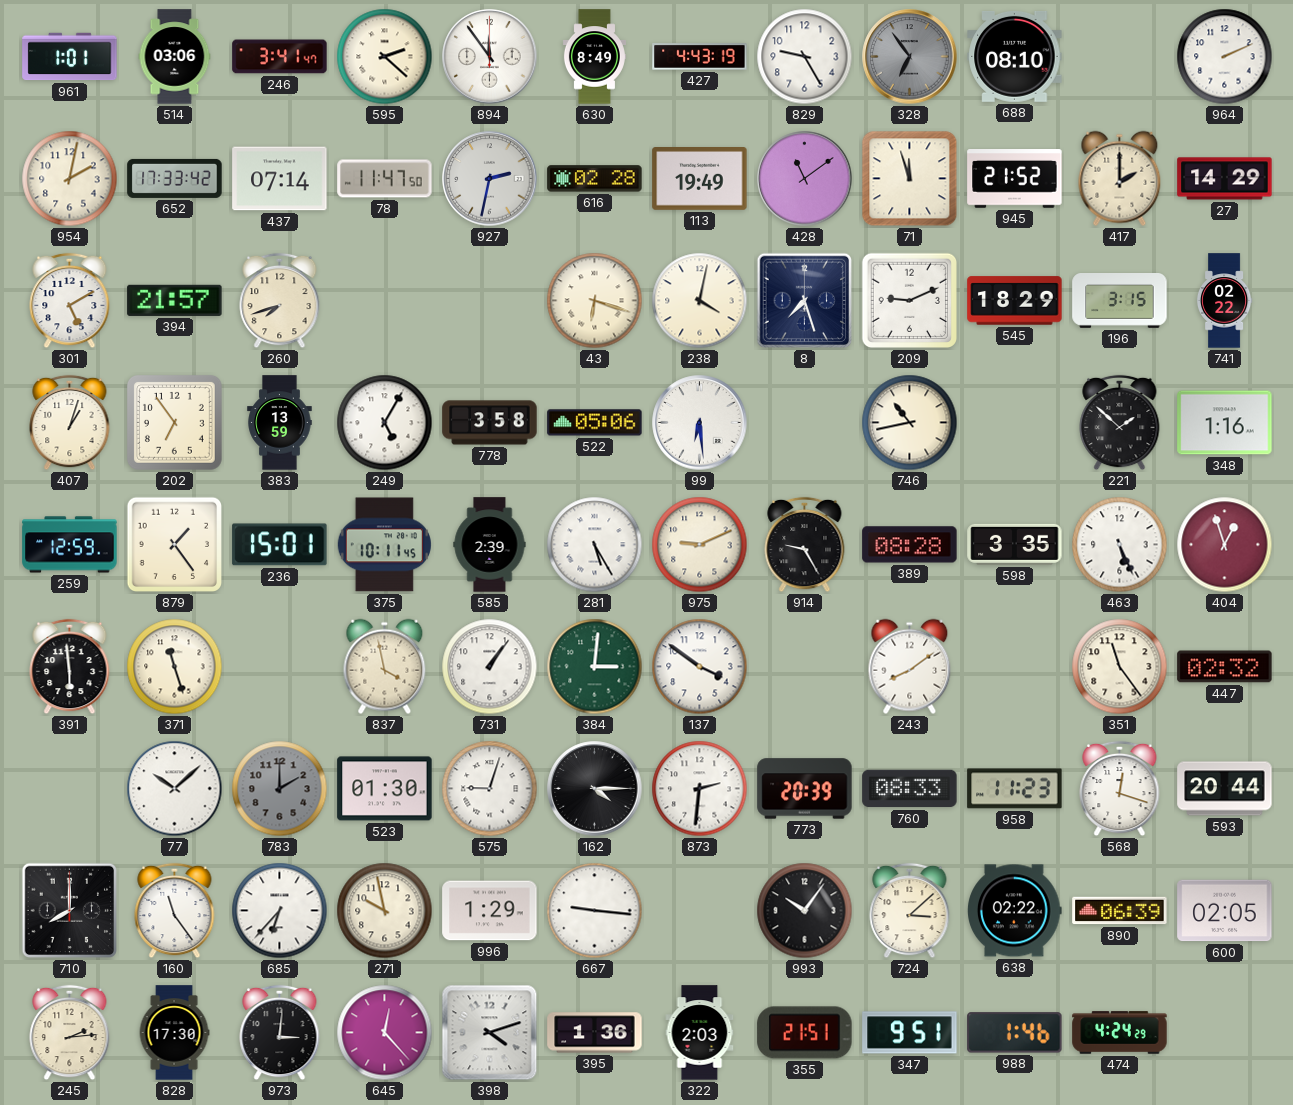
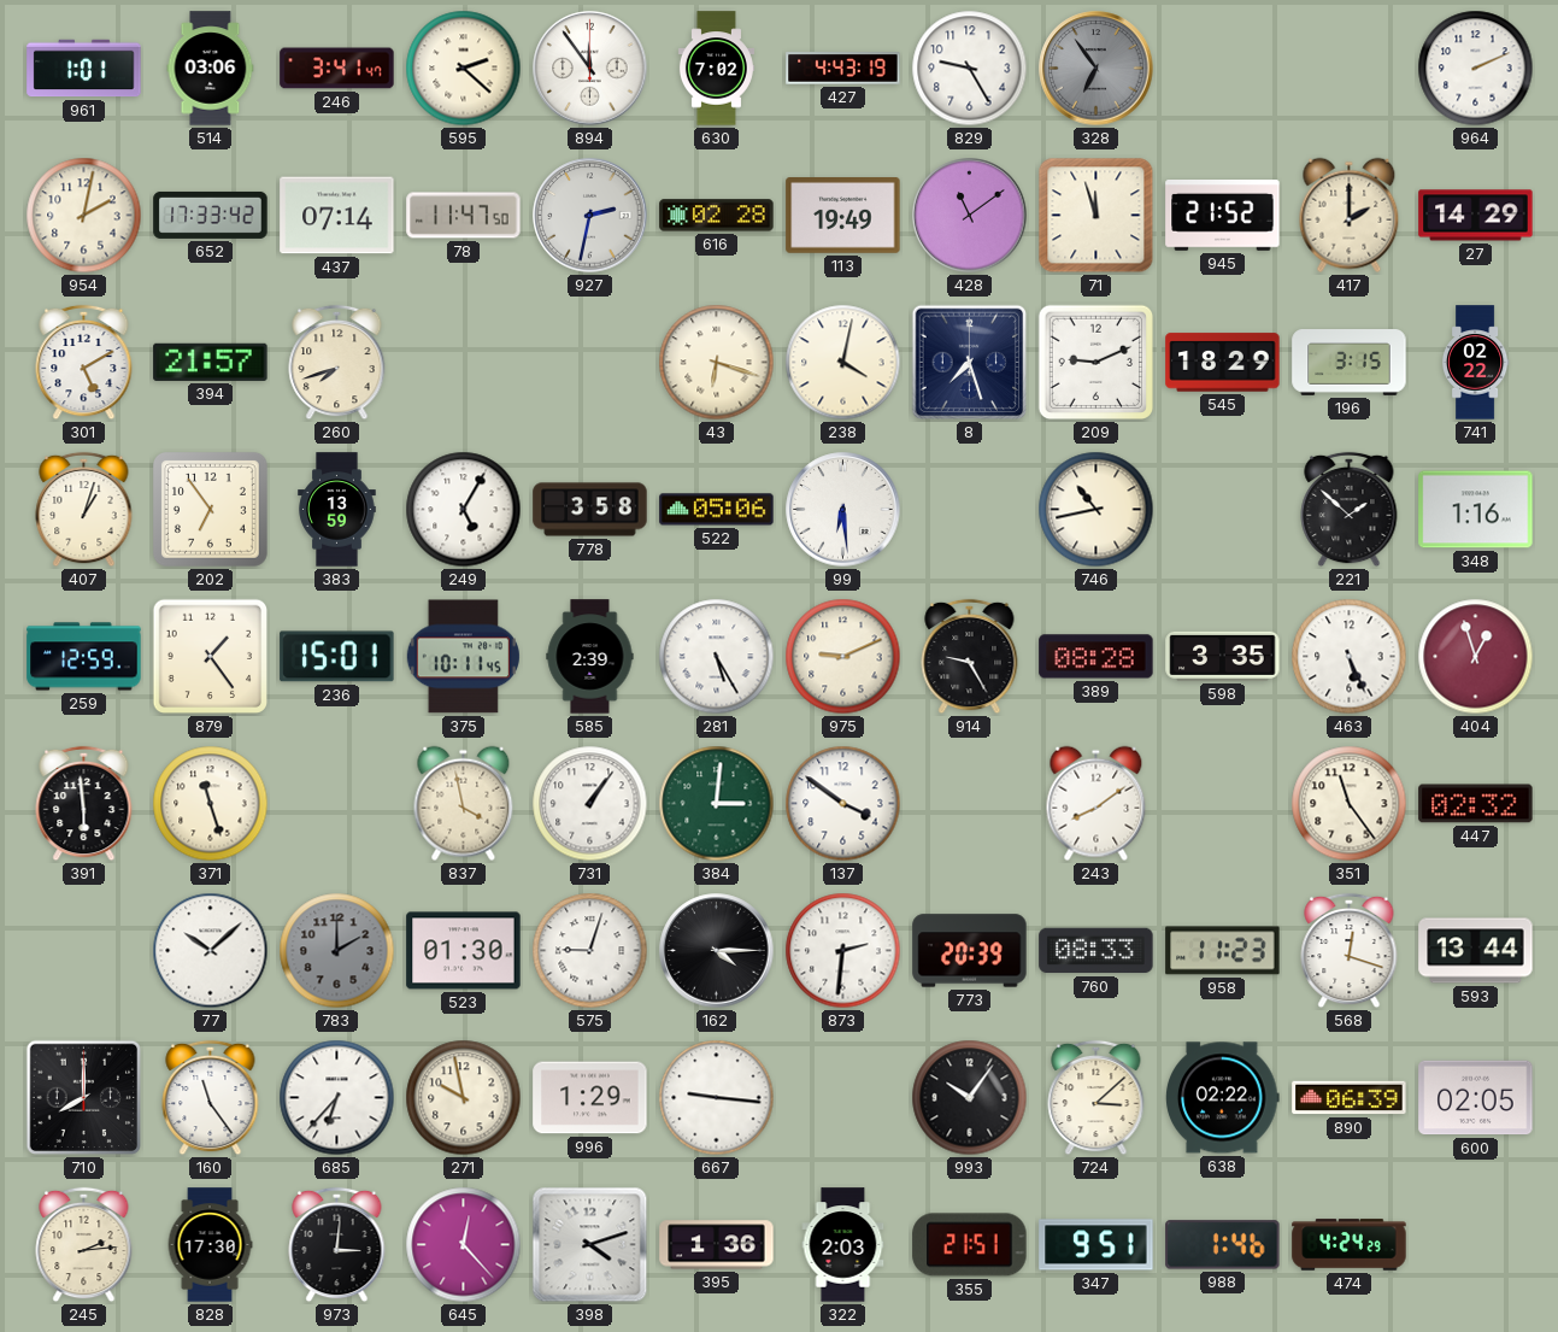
630: 8:49 -> 7:02
688: 08:10 -> none
593: 20:44 -> 13:44
